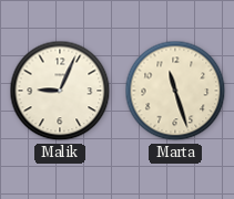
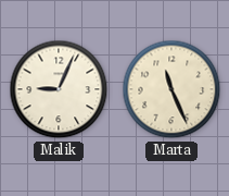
Marta: 11:27 -> 11:26
